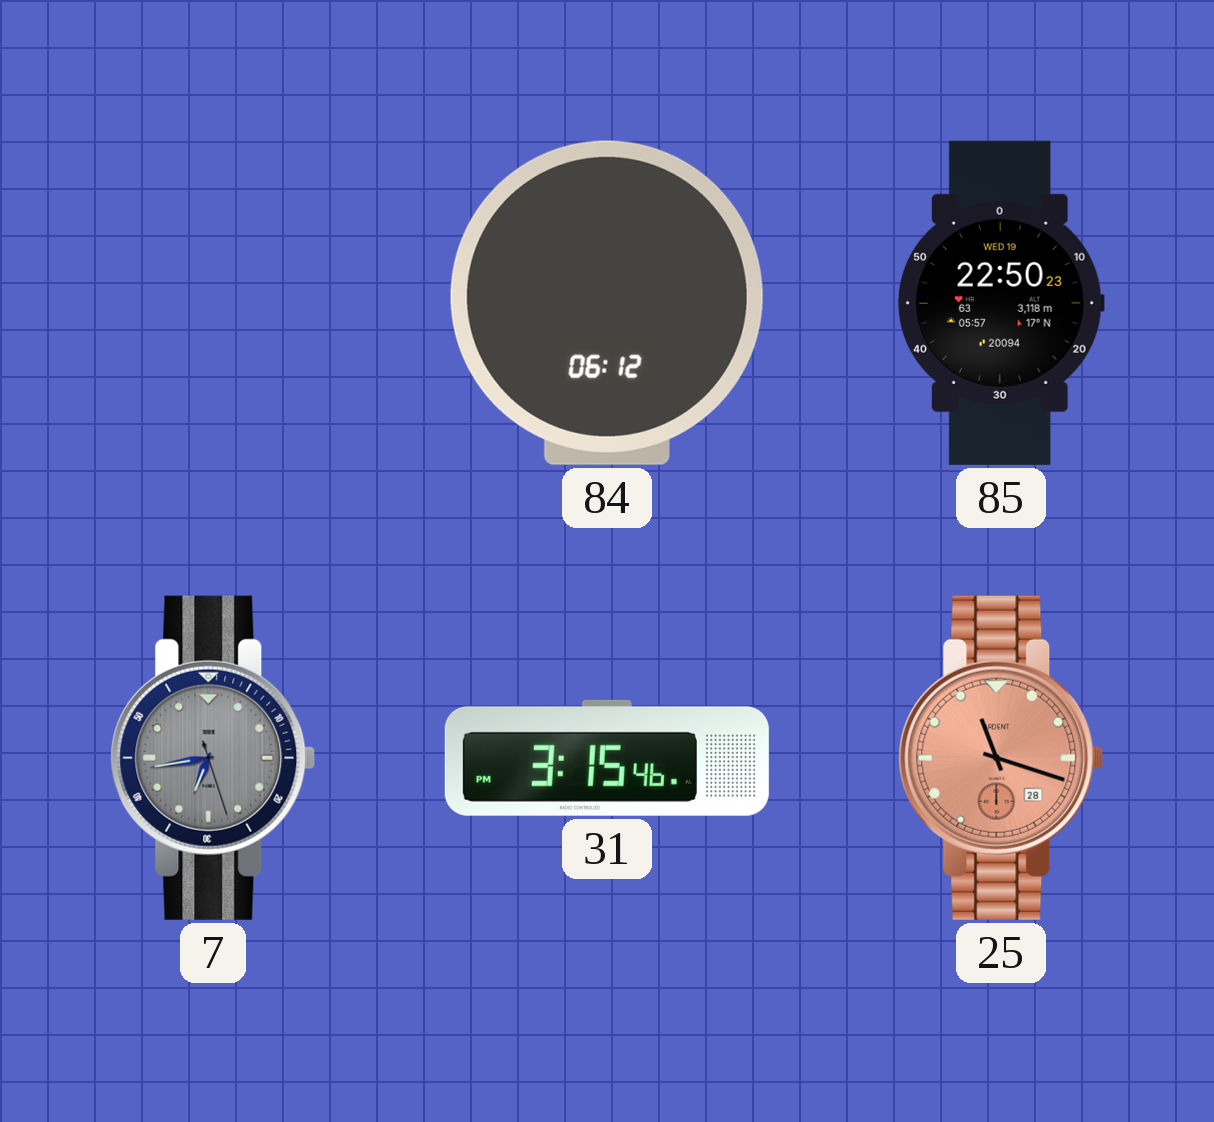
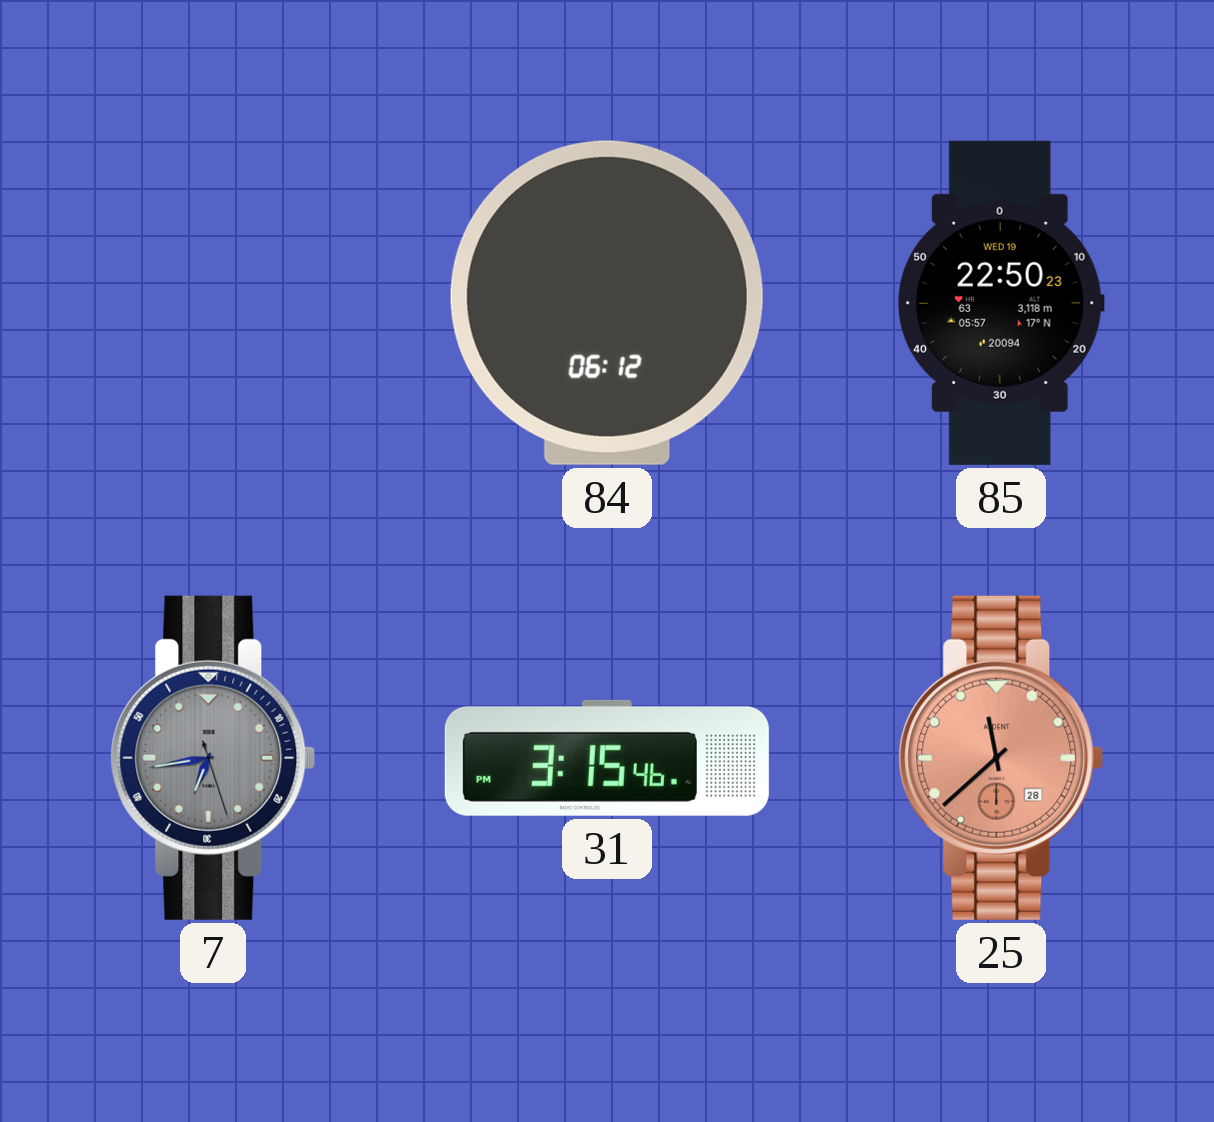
25: 11:18 -> 11:38
